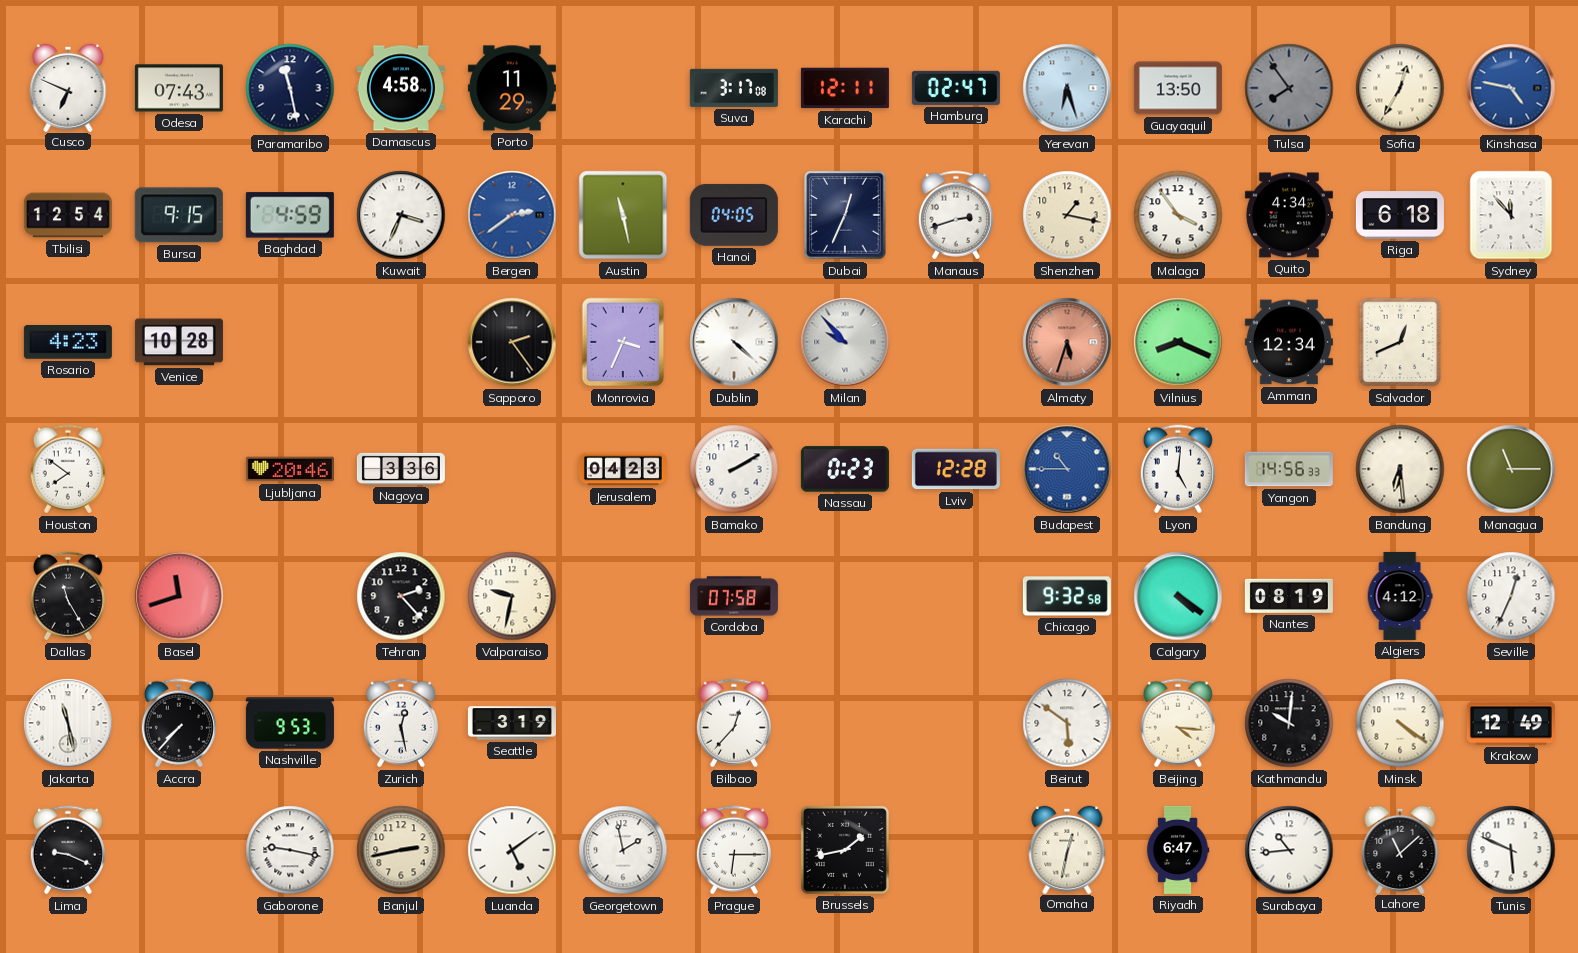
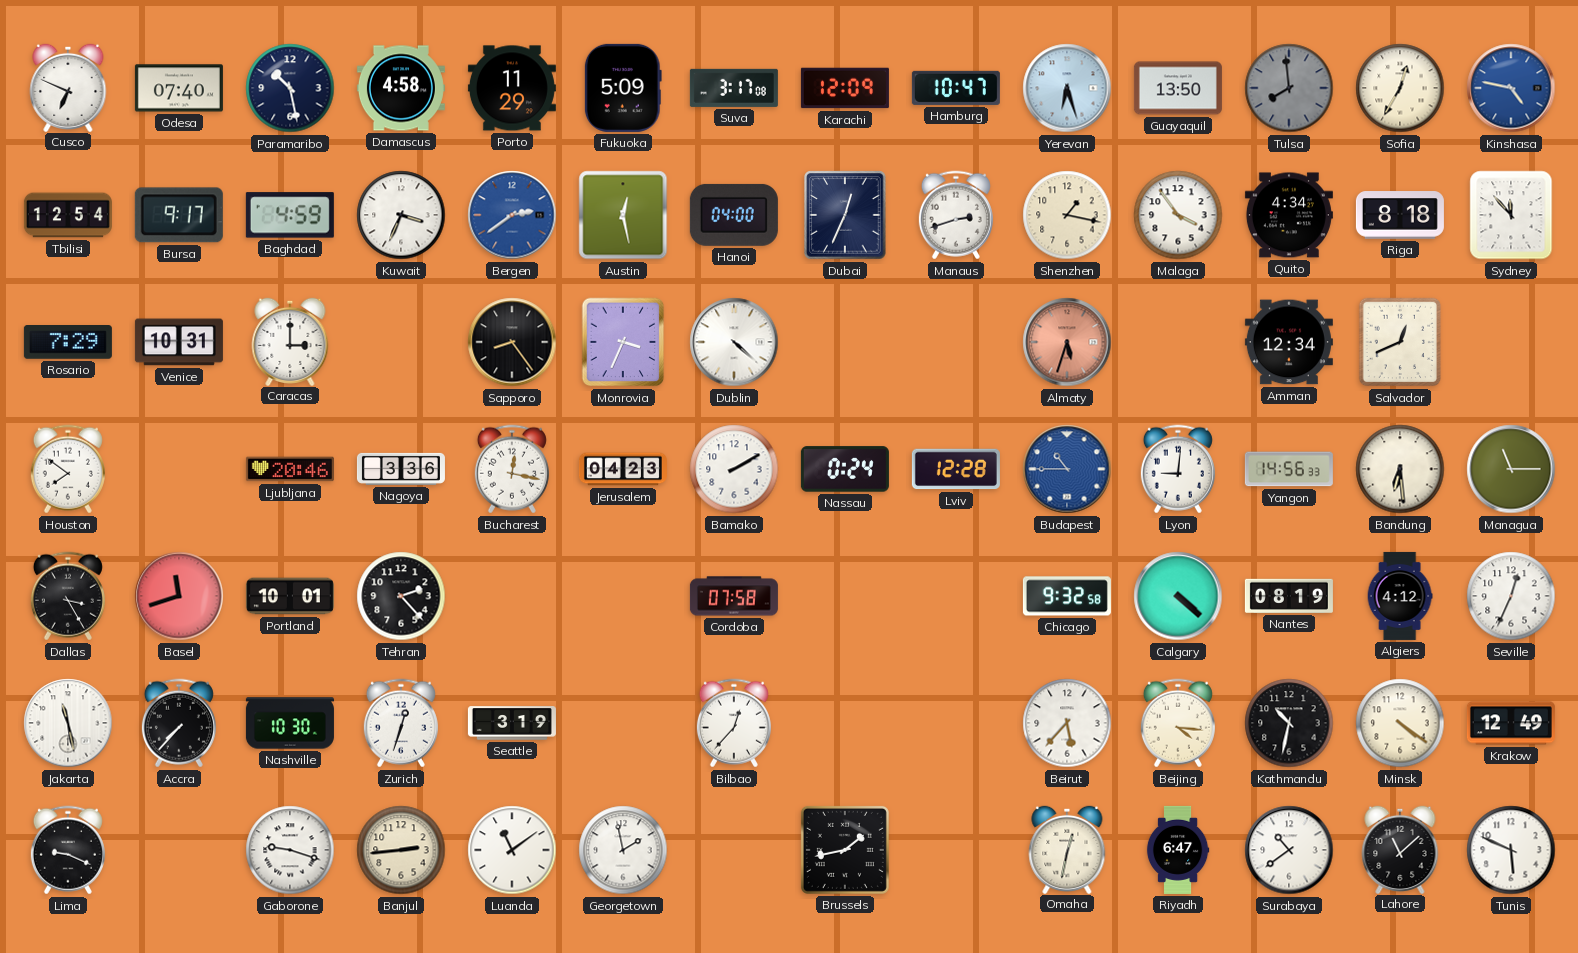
Odesa: 07:43 -> 07:40
Paramaribo: 11:28 -> 10:28
Fukuoka: none -> 5:09
Karachi: 12:11 -> 12:09
Hamburg: 02:47 -> 10:47
Tulsa: 7:54 -> 7:59
Bursa: 9:15 -> 9:17
Austin: 11:28 -> 12:28
Hanoi: 04:05 -> 04:00
Riga: 6:18 -> 8:18
Rosario: 4:23 -> 7:29
Venice: 10:28 -> 10:31
Caracas: none -> 3:00
Sapporo: 2:24 -> 8:24
Milan: 9:53 -> none
Vilnius: 8:19 -> none
Bucharest: none -> 12:17
Nassau: 0:23 -> 0:24
Lyon: 5:01 -> 9:01
Dallas: 11:25 -> 3:25
Portland: none -> 10:01
Valparaiso: 9:32 -> none
Calgary: 4:21 -> 4:22
Nashville: 9:53 -> 10:30
Zurich: 12:28 -> 12:33
Beirut: 5:51 -> 5:37
Kathmandu: 10:01 -> 10:32
Gaborone: 9:17 -> 9:18
Banjul: 2:43 -> 2:44
Luanda: 5:09 -> 11:09
Prague: 6:15 -> none
Surabaya: 10:44 -> 10:39
